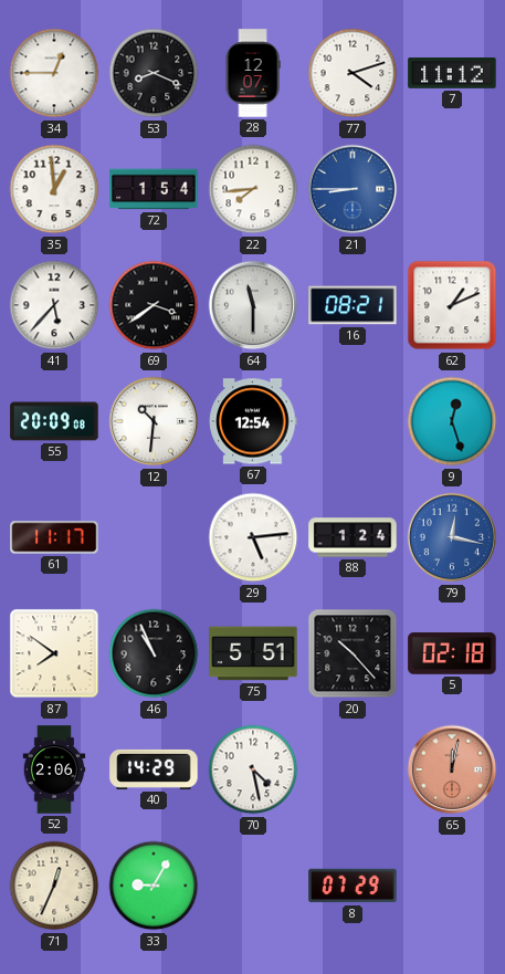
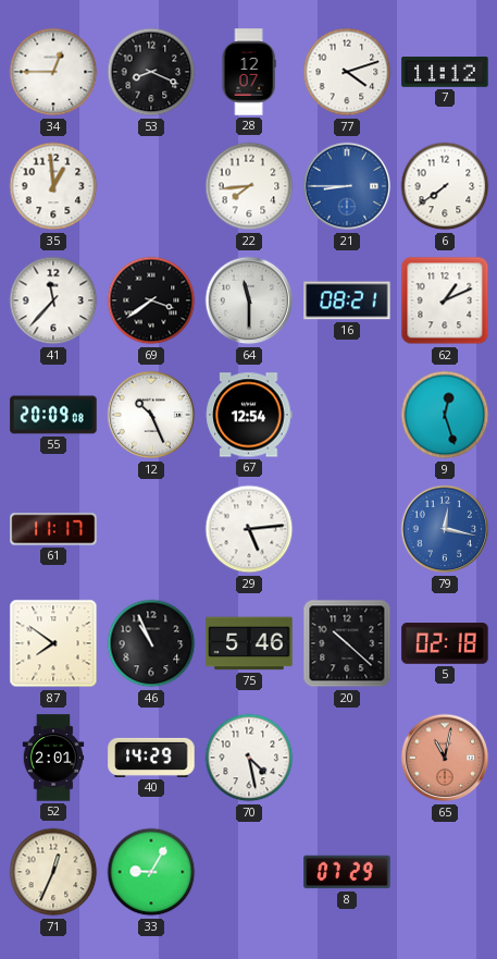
72: 1:54 -> none
6: none -> 7:39
41: 5:37 -> 11:37
12: 10:31 -> 10:26
88: 1:24 -> none
75: 5:51 -> 5:46
20: 10:23 -> 10:22
52: 2:06 -> 2:01
65: 12:02 -> 11:02
